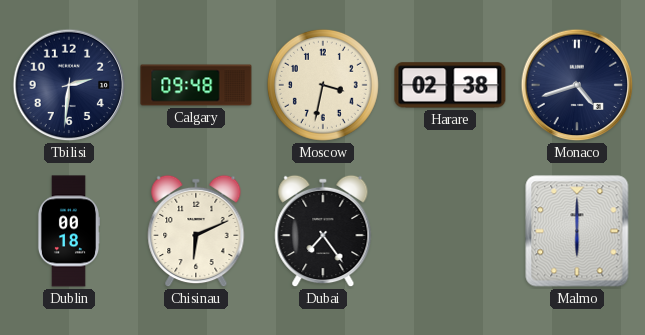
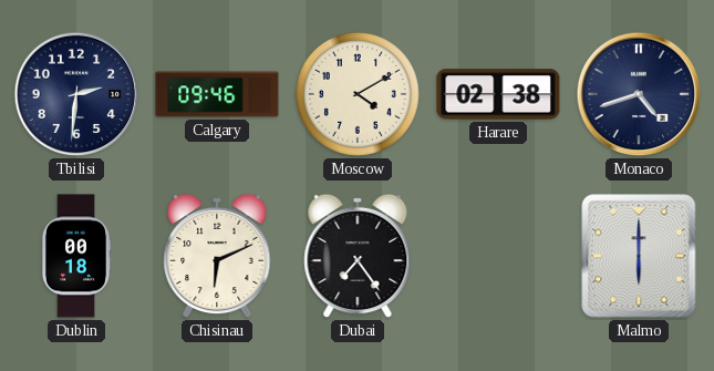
Calgary: 09:48 -> 09:46
Moscow: 3:32 -> 4:10
